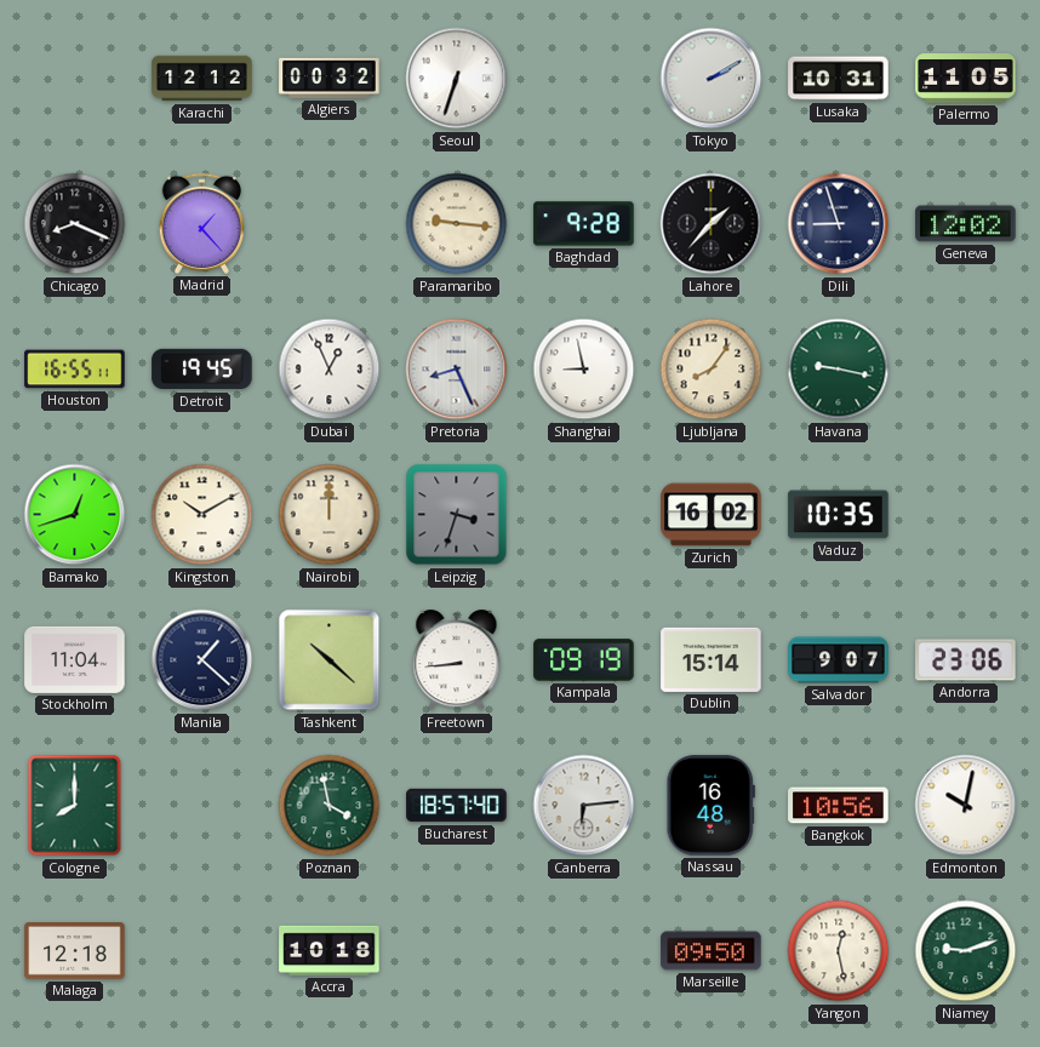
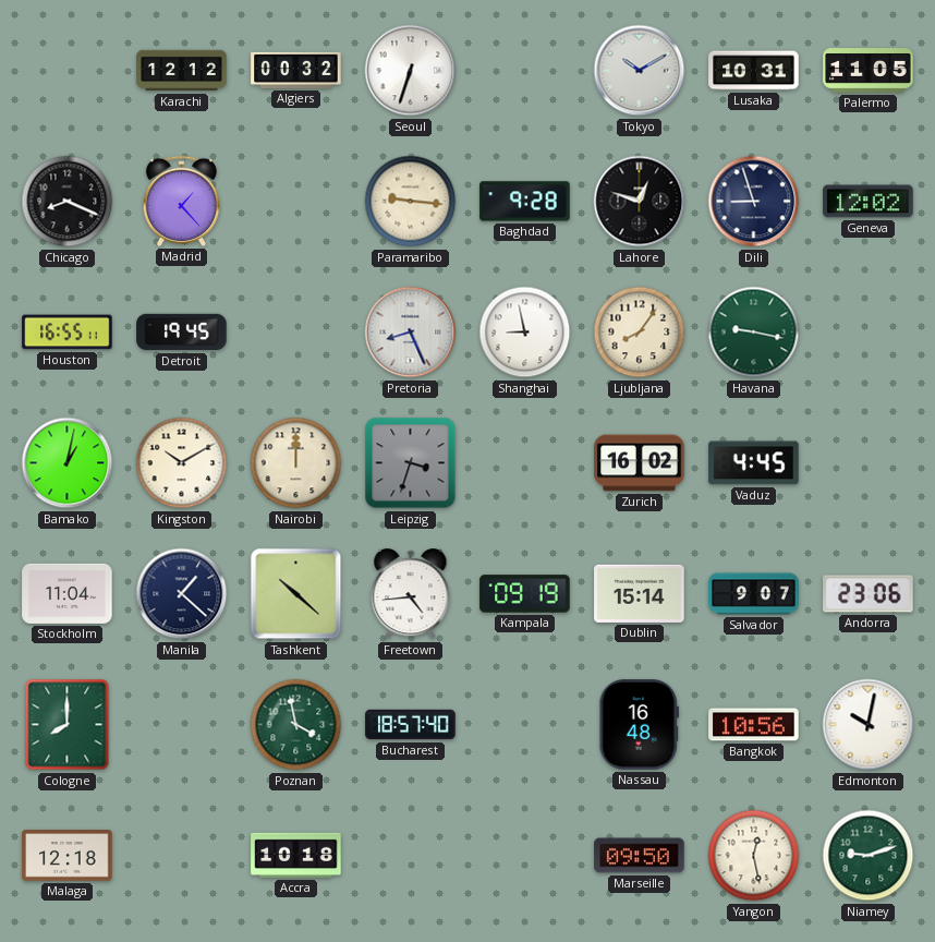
Tokyo: 2:10 -> 10:10
Lahore: 1:37 -> 12:48
Dubai: 12:56 -> none
Bamako: 12:42 -> 1:02
Vaduz: 10:35 -> 4:45
Freetown: 8:44 -> 4:44
Canberra: 6:14 -> none
